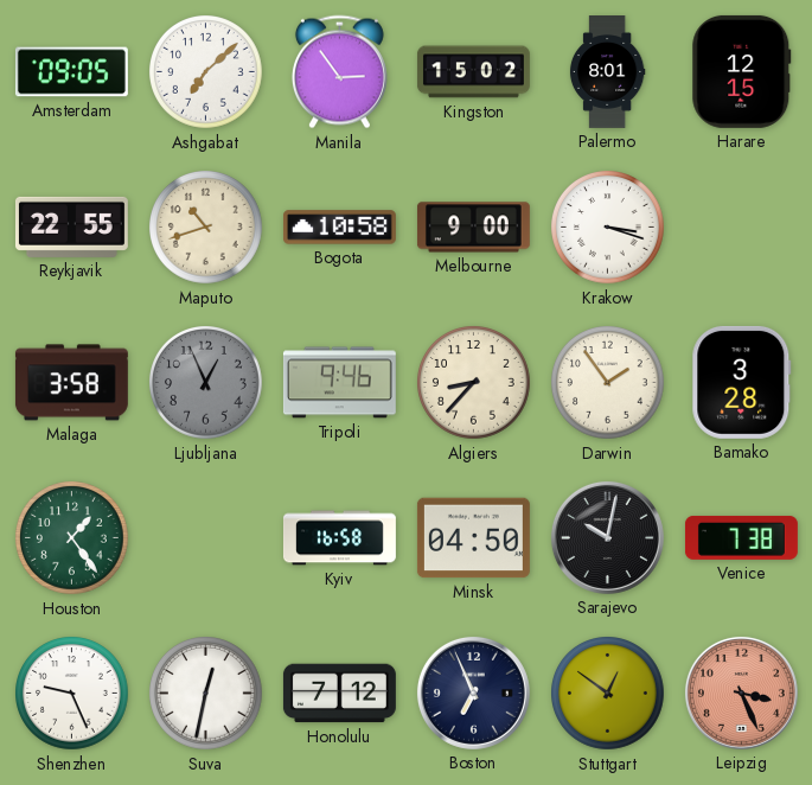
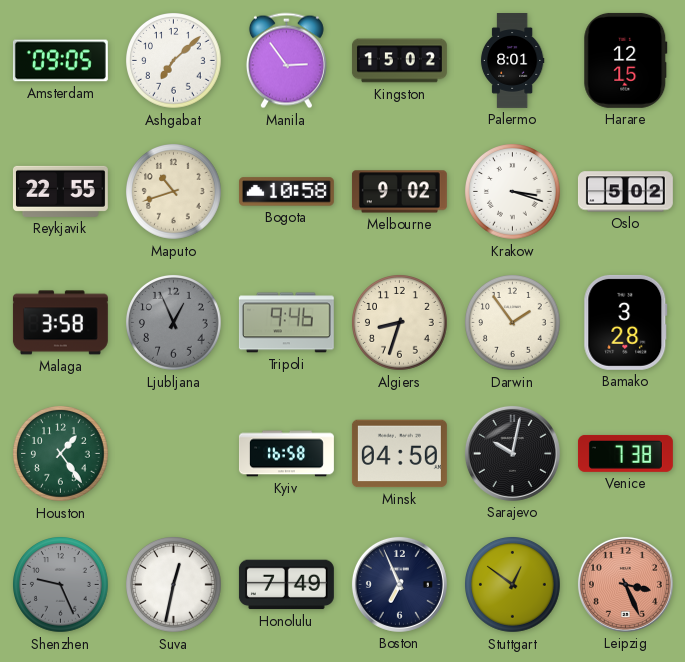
Melbourne: 9:00 -> 9:02
Oslo: none -> 5:02
Algiers: 8:37 -> 8:33
Shenzhen dial: white -> grey
Honolulu: 7:12 -> 7:49
